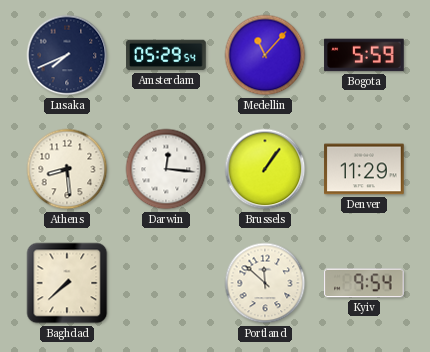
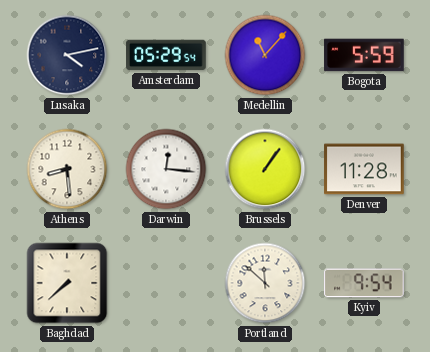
Lusaka: 7:41 -> 4:13
Denver: 11:29 -> 11:28
